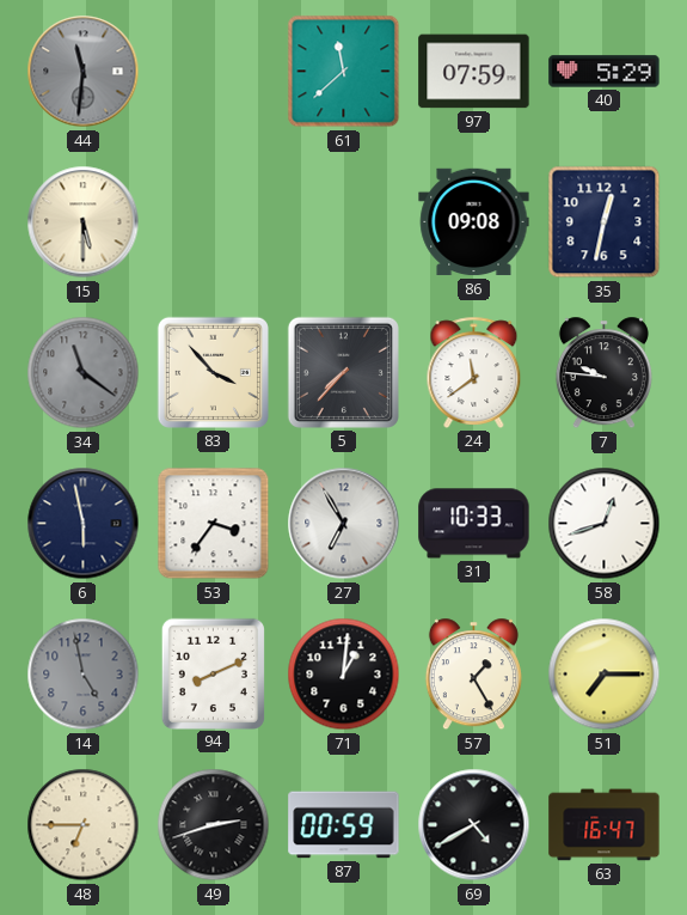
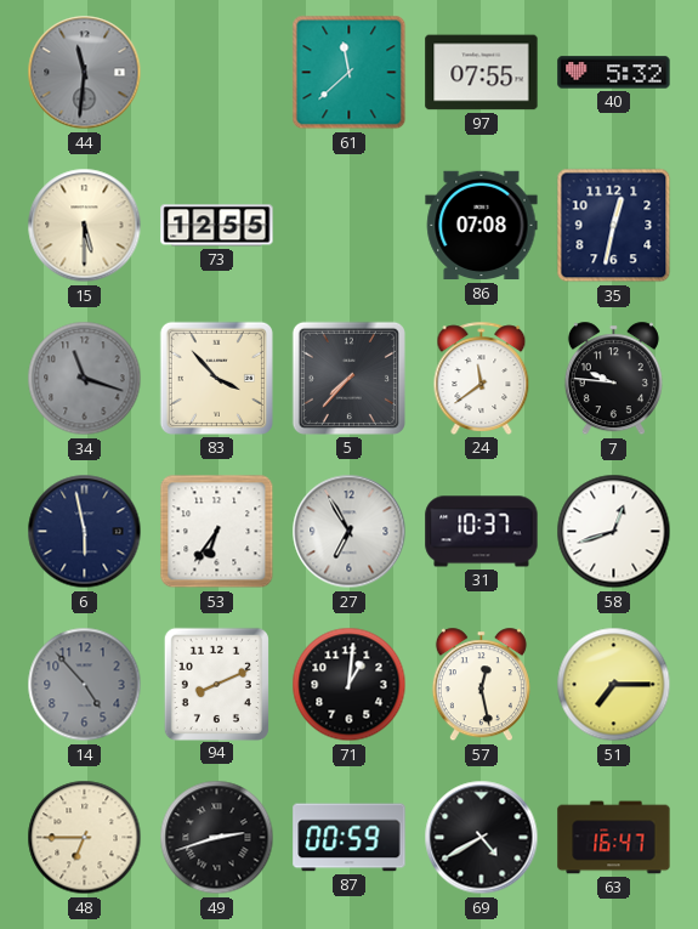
97: 07:59 -> 07:55
40: 5:29 -> 5:32
73: none -> 12:55
86: 09:08 -> 07:08
34: 11:21 -> 11:18
53: 3:36 -> 6:36
31: 10:33 -> 10:37
14: 4:58 -> 4:53
57: 1:25 -> 12:28
